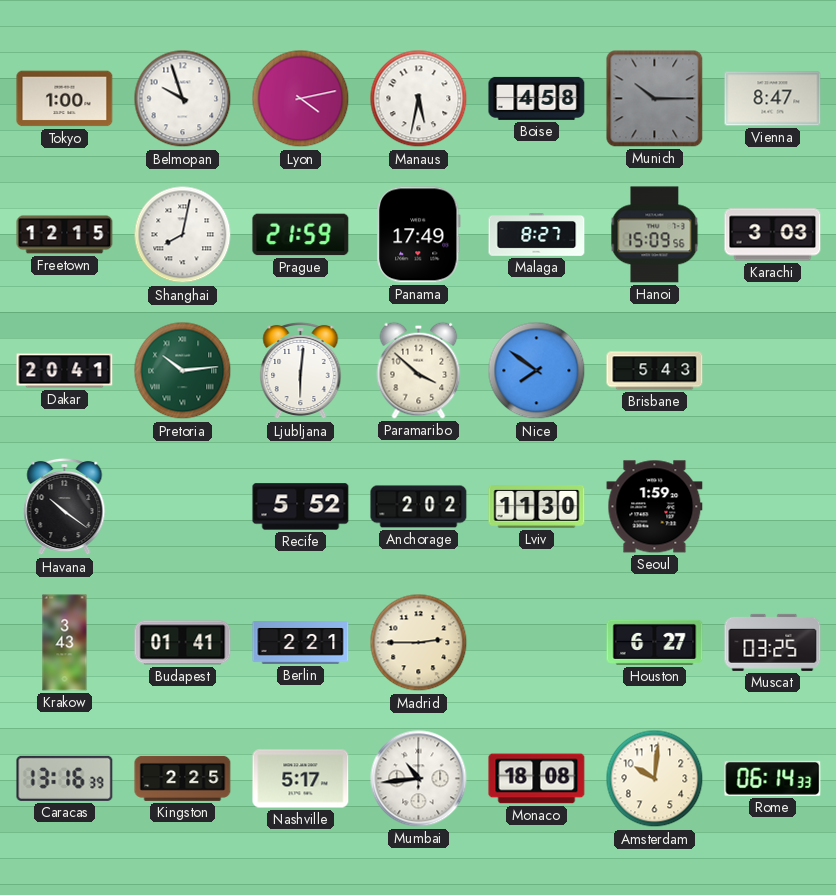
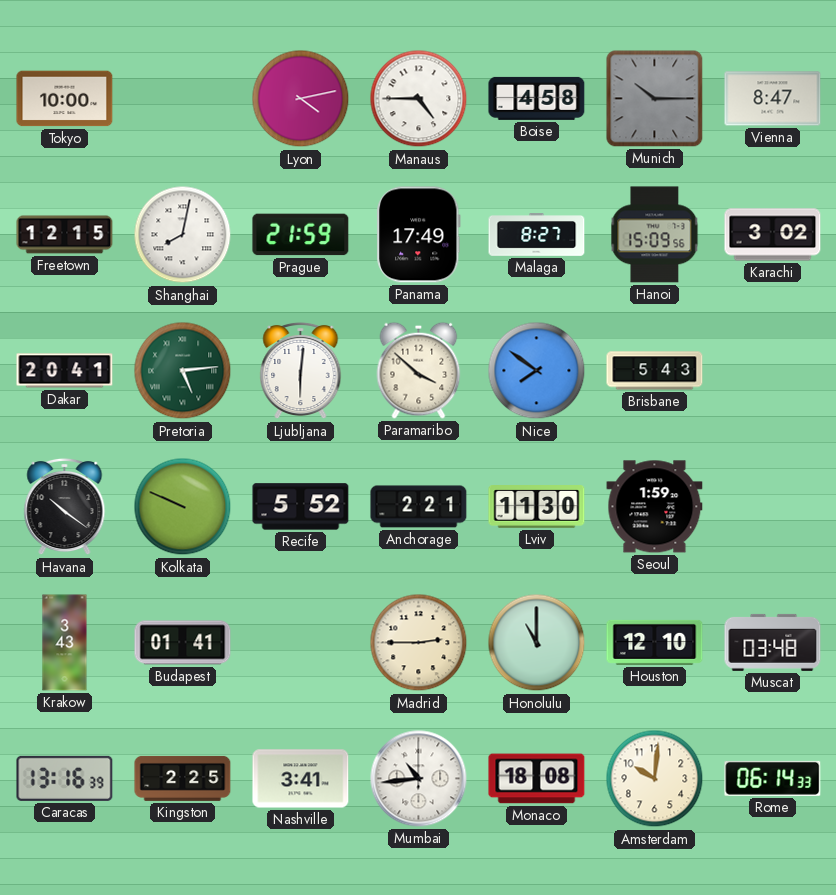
Tokyo: 1:00 -> 10:00
Belmopan: 9:57 -> none
Manaus: 5:32 -> 4:45
Karachi: 3:03 -> 3:02
Pretoria: 10:14 -> 5:14
Kolkata: none -> 9:49
Anchorage: 2:02 -> 2:21
Berlin: 2:21 -> none
Honolulu: none -> 11:00
Houston: 6:27 -> 12:10
Muscat: 03:25 -> 03:48
Nashville: 5:17 -> 3:41
